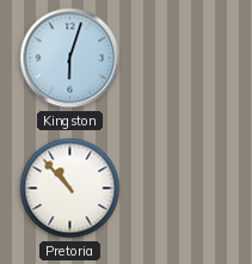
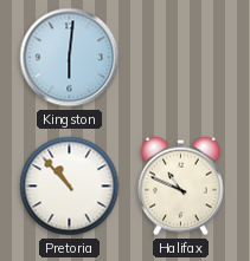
Kingston: 6:03 -> 6:01
Halifax: none -> 10:49
